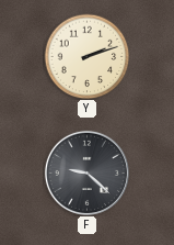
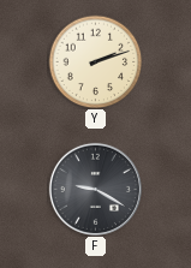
F: 9:22 -> 9:20
